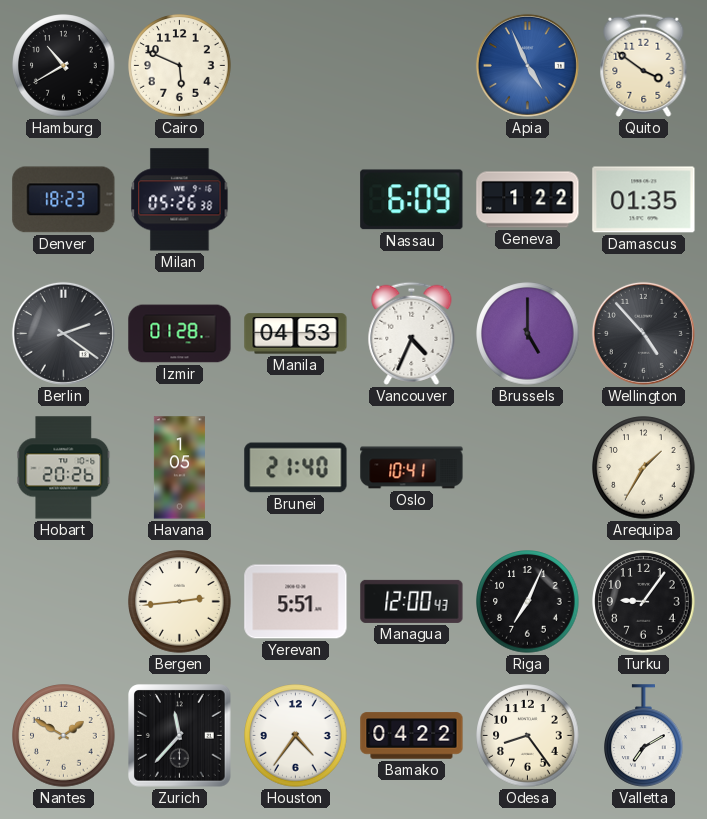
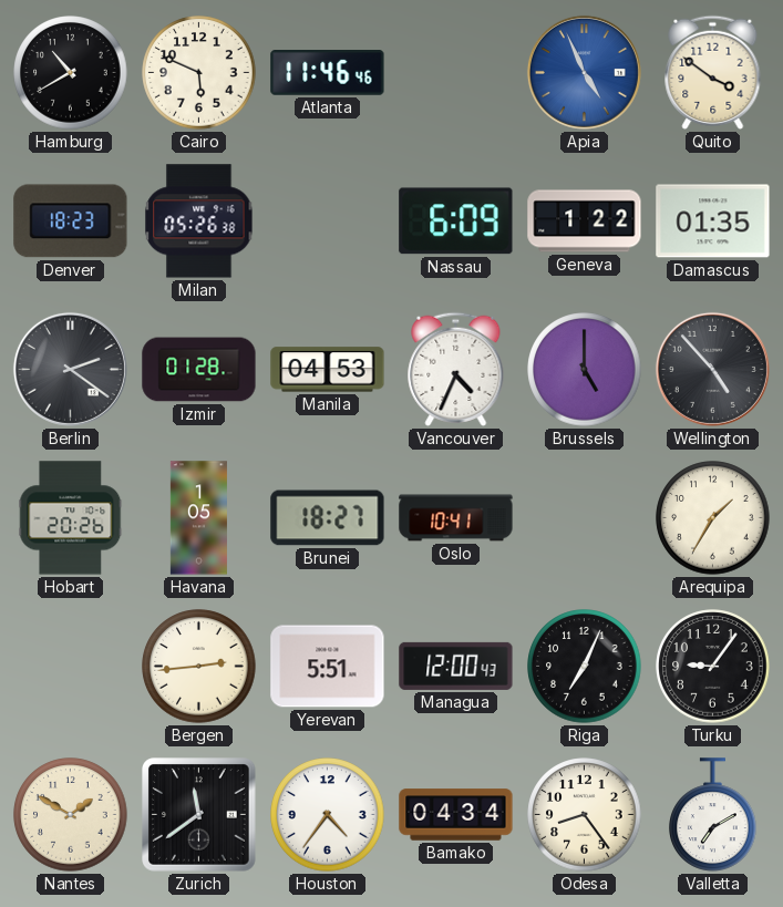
Atlanta: none -> 11:46
Brunei: 21:40 -> 18:27
Zurich: 11:37 -> 11:39
Bamako: 04:22 -> 04:34
